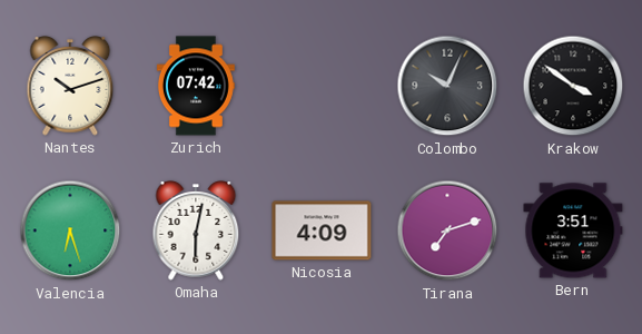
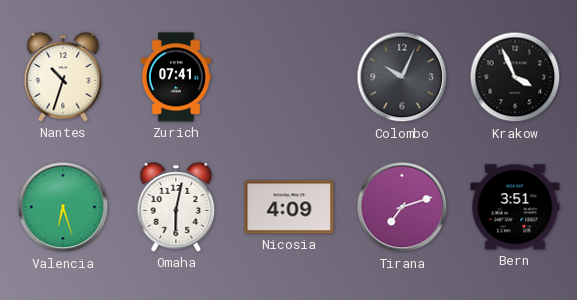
Nantes: 10:12 -> 10:33
Zurich: 07:42 -> 07:41
Krakow: 3:51 -> 3:56
